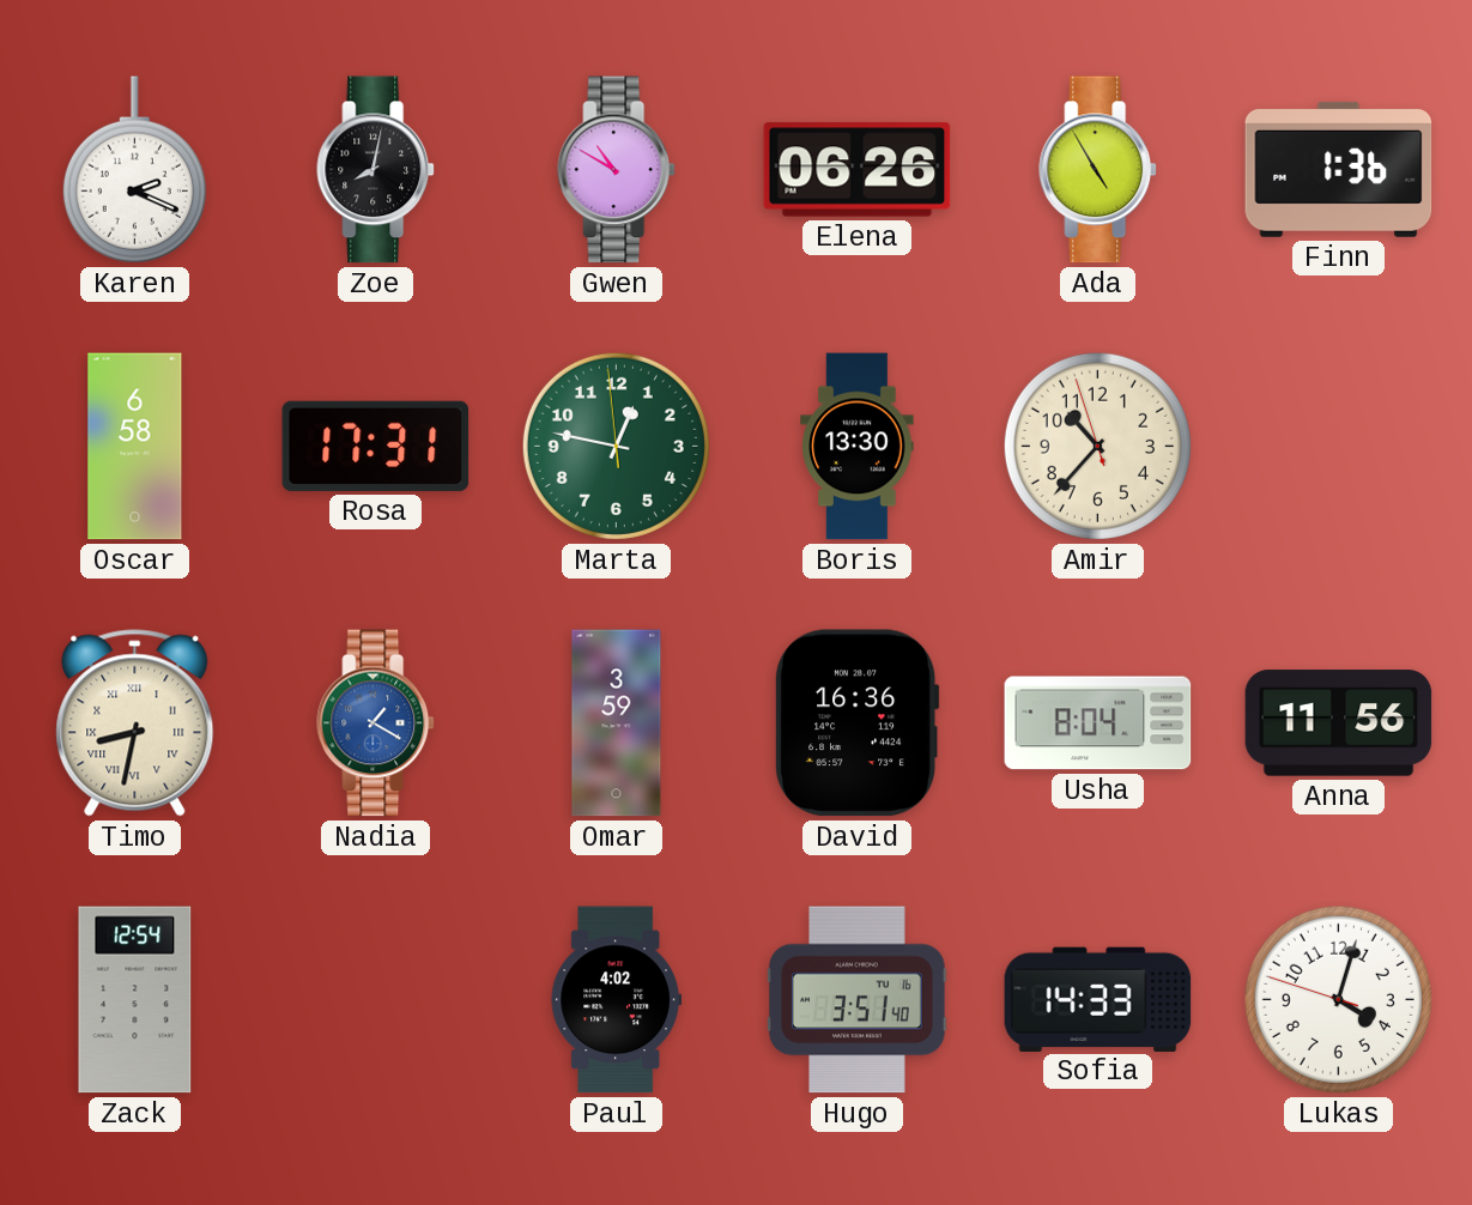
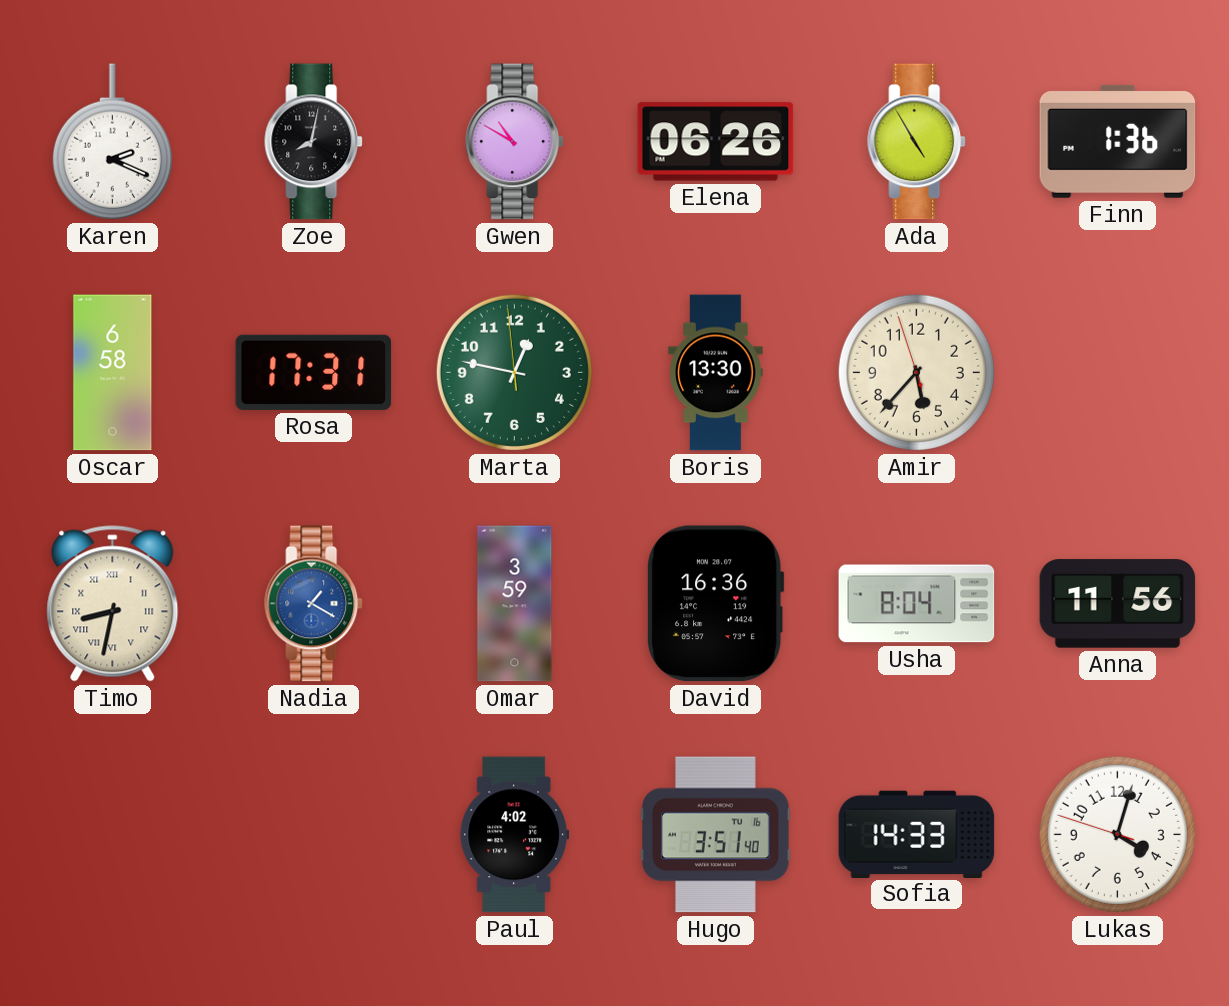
Amir: 10:36 -> 5:36
Zack: 12:54 -> none
